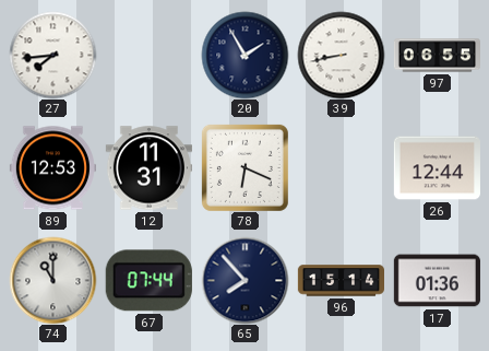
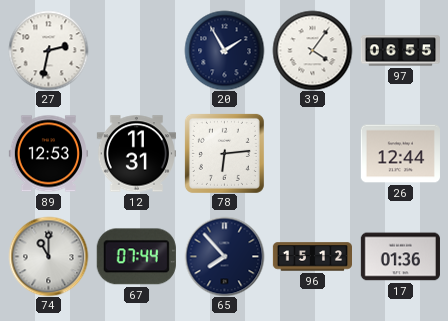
27: 7:44 -> 2:32
39: 8:43 -> 4:06
78: 6:19 -> 6:14
96: 15:14 -> 15:12
